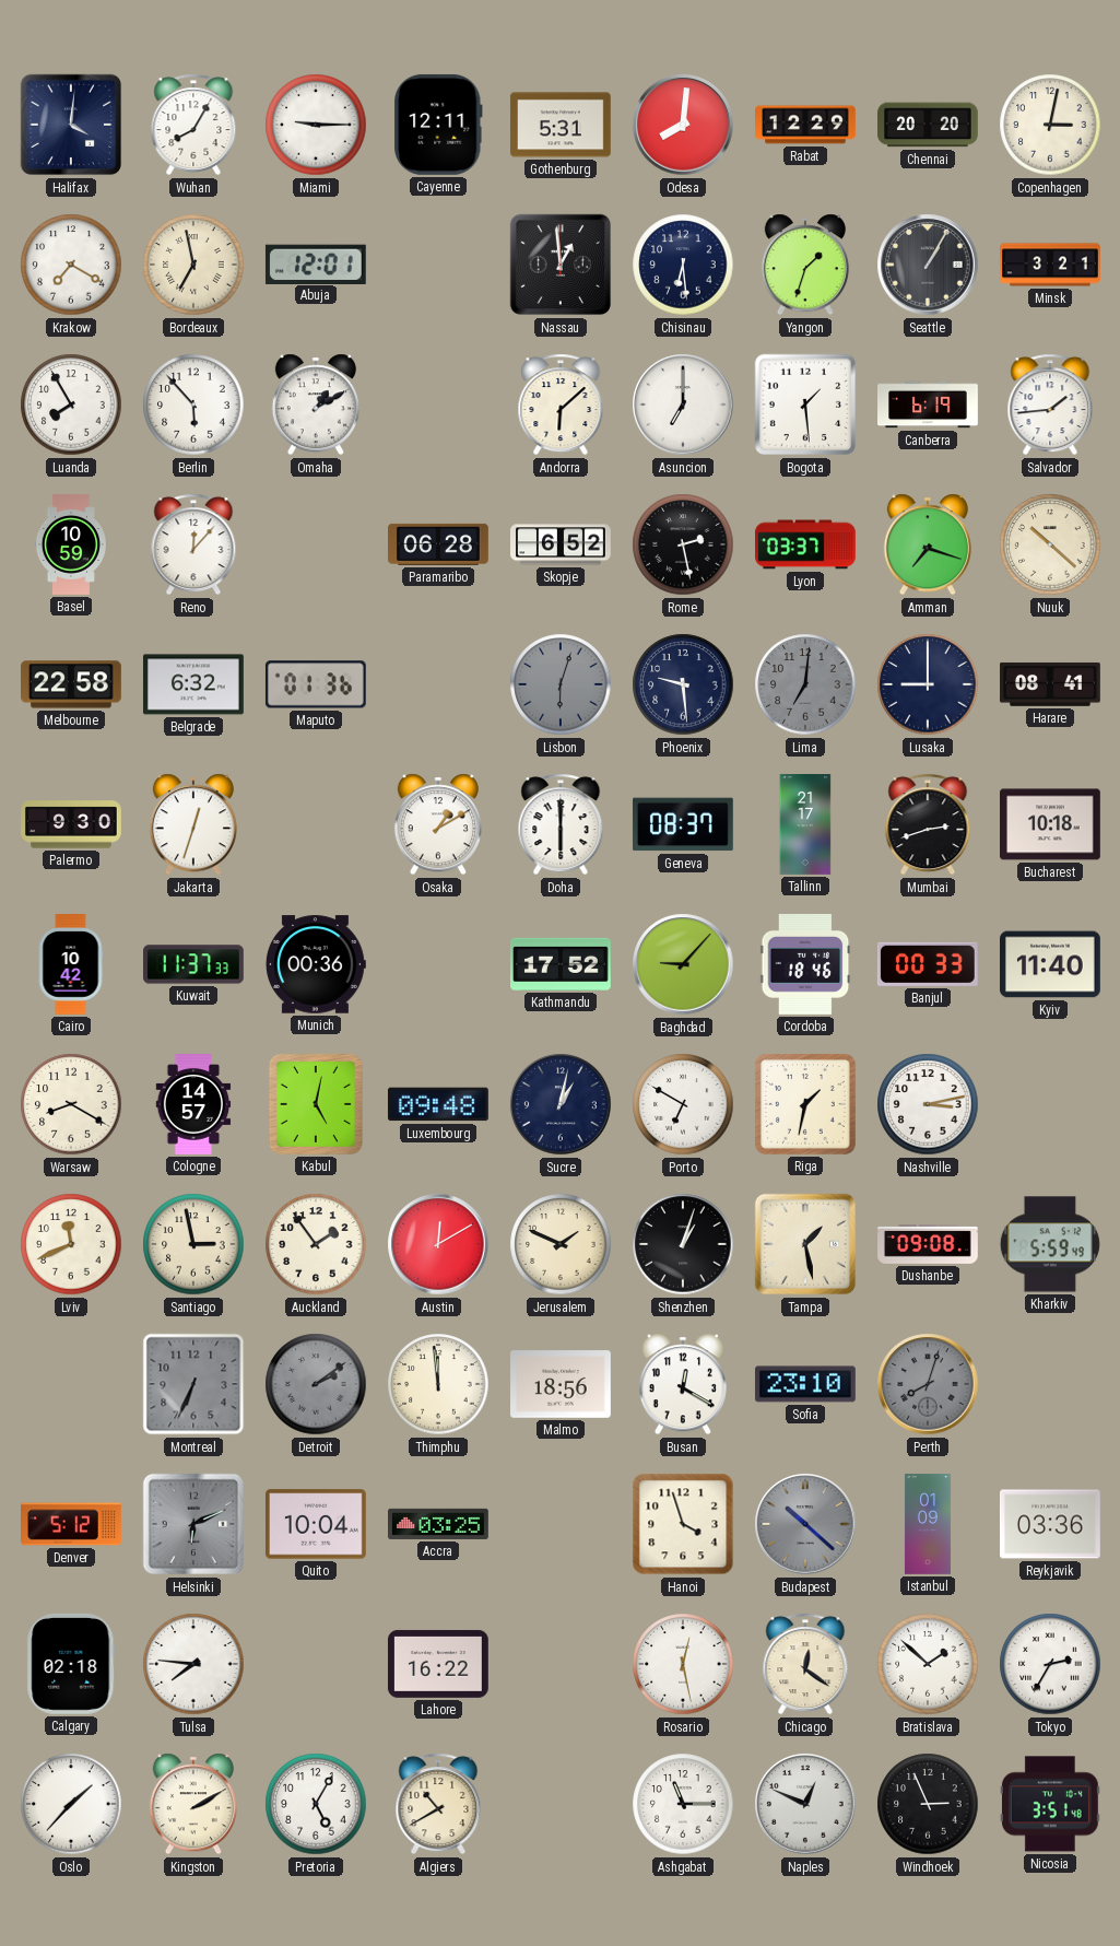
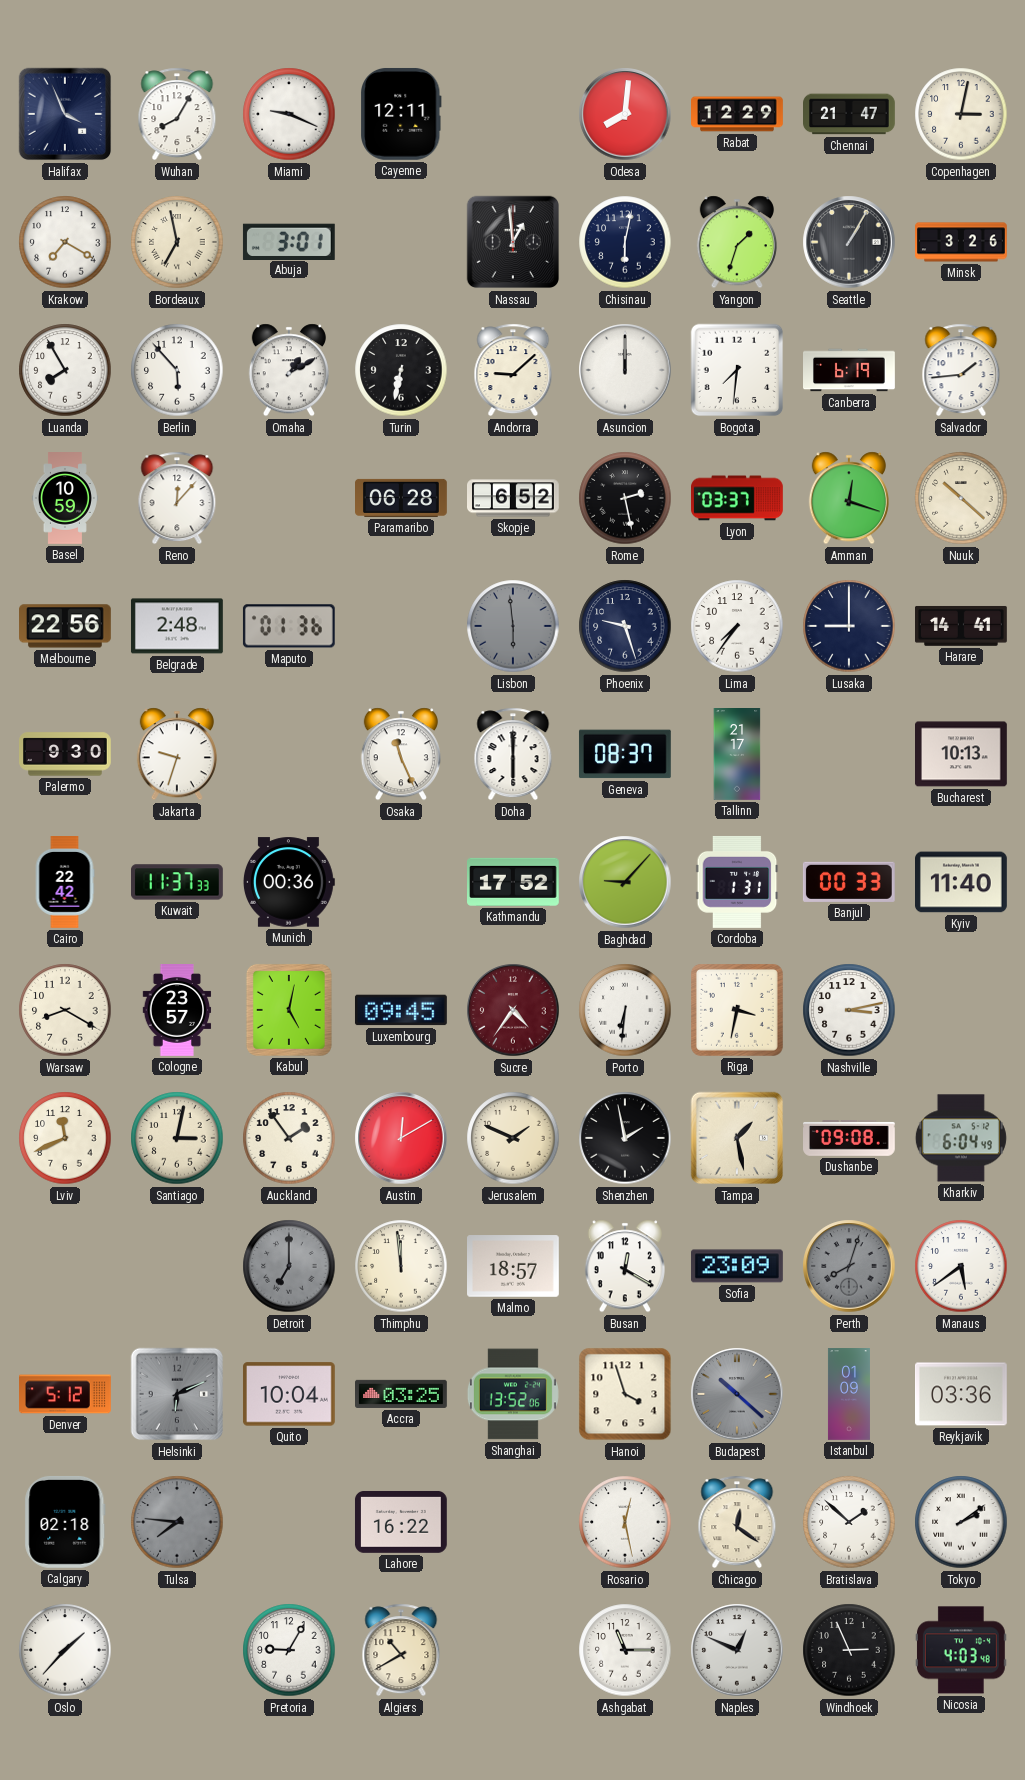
Halifax: 4:01 -> 3:56
Miami: 9:15 -> 9:19
Gothenburg: 5:31 -> none
Chennai: 20:20 -> 21:47
Abuja: 12:01 -> 3:01
Chisinau: 6:29 -> 6:02
Minsk: 3:21 -> 3:26
Turin: none -> 6:32
Andorra: 6:08 -> 9:08
Asuncion: 7:00 -> 12:00
Bogota: 1:29 -> 7:31
Amman: 7:18 -> 12:18
Melbourne: 22:58 -> 22:56
Belgrade: 6:32 -> 2:48
Lisbon: 6:03 -> 5:59
Phoenix: 9:29 -> 9:27
Lima: 7:01 -> 7:36
Lima dial: grey -> white
Harare: 08:41 -> 14:41
Jakarta: 12:33 -> 9:33
Osaka: 1:10 -> 11:26
Mumbai: 2:42 -> none
Bucharest: 10:18 -> 10:13
Cairo: 10:42 -> 22:42
Cordoba: 18:46 -> 1:31
Cologne: 14:57 -> 23:57
Luxembourg: 09:48 -> 09:45
Sucre: 1:02 -> 4:36
Sucre dial: navy -> burgundy
Porto: 6:50 -> 6:31
Riga: 1:32 -> 3:32
Santiago: 2:58 -> 3:02
Shenzhen: 1:03 -> 1:58
Kharkiv: 5:59 -> 6:04
Montreal: 6:34 -> none
Detroit: 2:09 -> 7:00
Malmo: 18:56 -> 18:57
Sofia: 23:10 -> 23:09
Manaus: none -> 5:39
Shanghai: none -> 13:52
Tulsa dial: white -> grey
Tokyo: 2:35 -> 2:09
Kingston: 2:10 -> none
Pretoria: 5:05 -> 9:05
Nicosia: 3:51 -> 4:03
